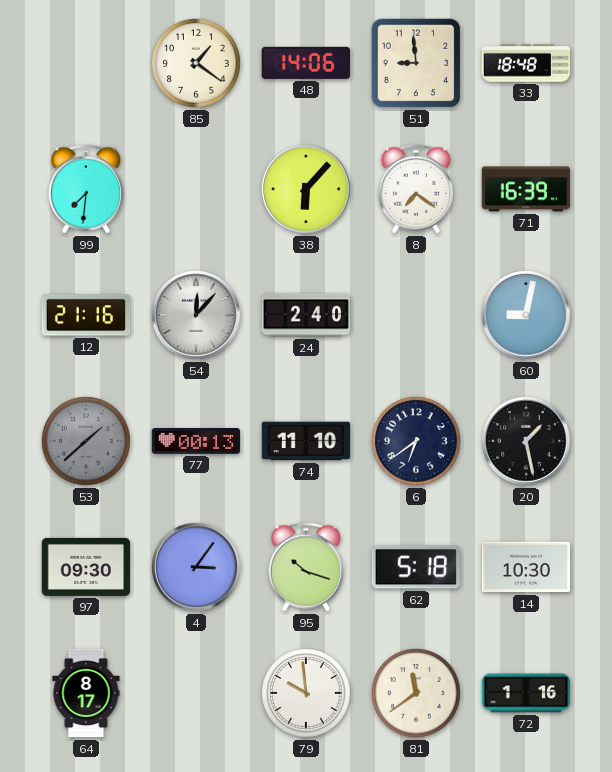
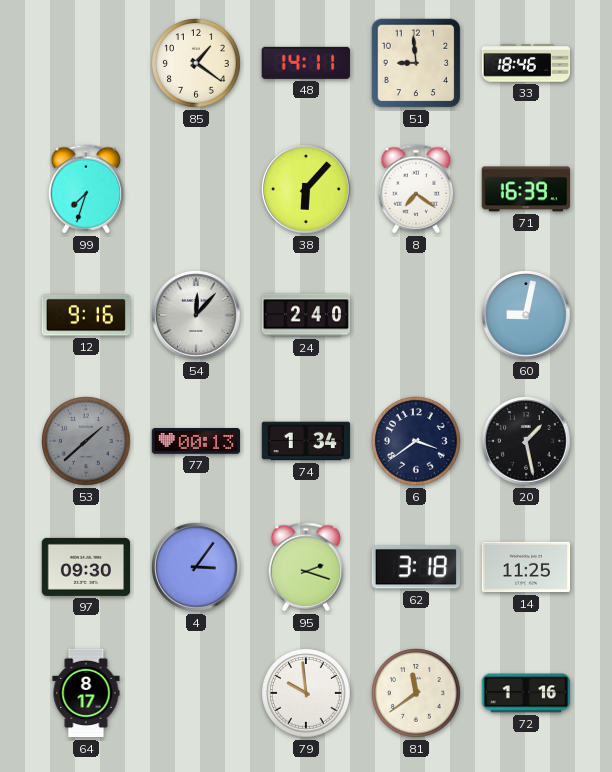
48: 14:06 -> 14:11
33: 18:48 -> 18:46
99: 7:31 -> 7:33
12: 21:16 -> 9:16
74: 11:10 -> 1:34
6: 6:39 -> 3:39
95: 10:18 -> 2:18
62: 5:18 -> 3:18
14: 10:30 -> 11:25
